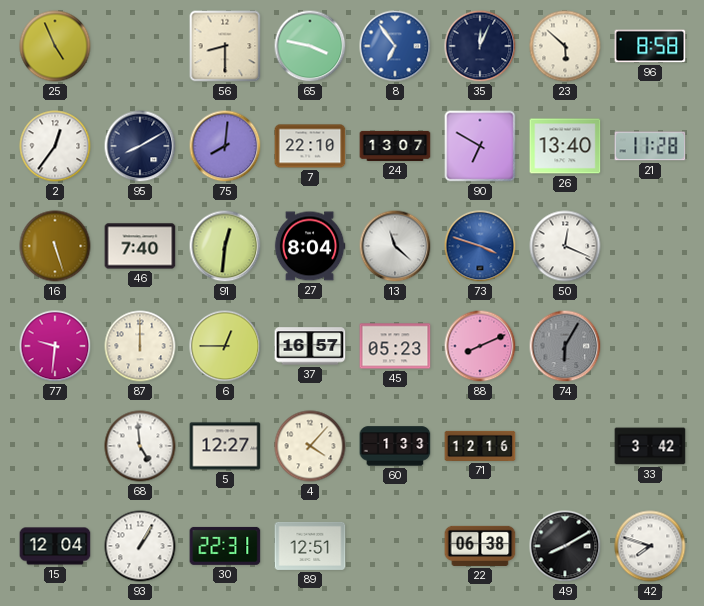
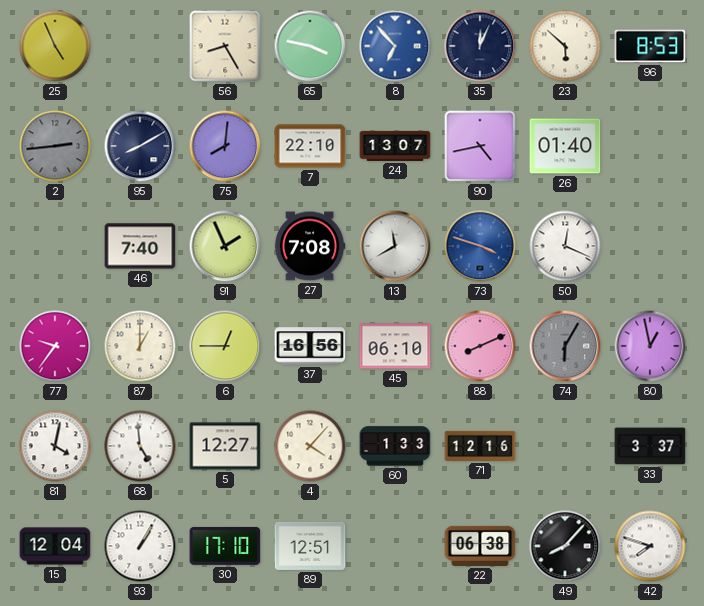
56: 8:30 -> 8:25
8: 6:54 -> 6:53
96: 8:58 -> 8:53
2: 12:36 -> 2:44
2 dial: white -> grey
90: 6:50 -> 4:43
26: 13:40 -> 01:40
21: 11:28 -> none
16: 5:27 -> none
91: 12:31 -> 1:56
27: 8:04 -> 7:08
13: 11:22 -> 11:40
77: 9:31 -> 9:36
87: 12:00 -> 1:00
37: 16:57 -> 16:56
45: 05:23 -> 06:10
80: none -> 12:58
81: none -> 4:02
33: 3:42 -> 3:37
30: 22:31 -> 17:10
49: 8:10 -> 8:07
